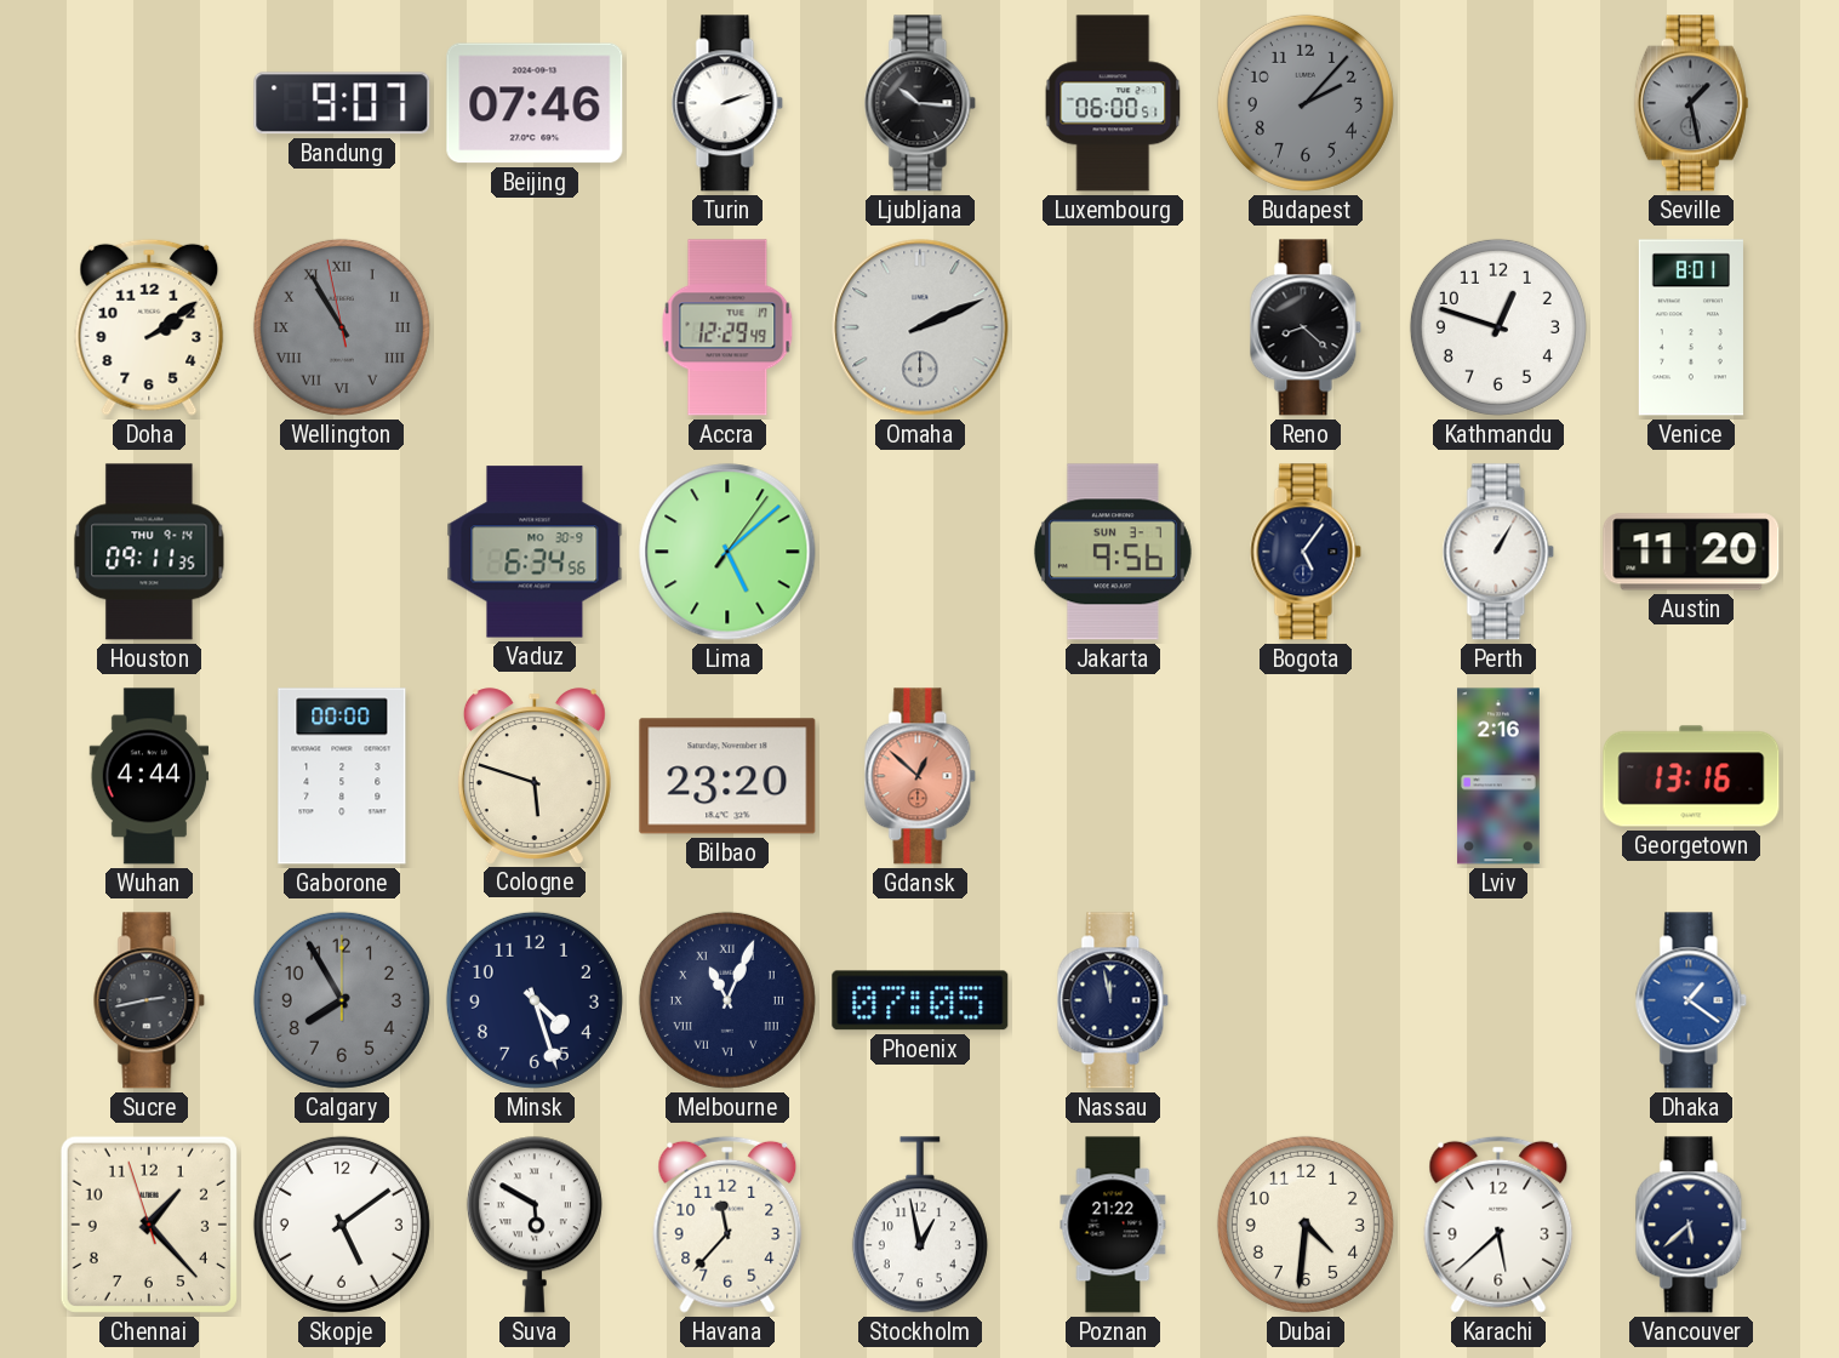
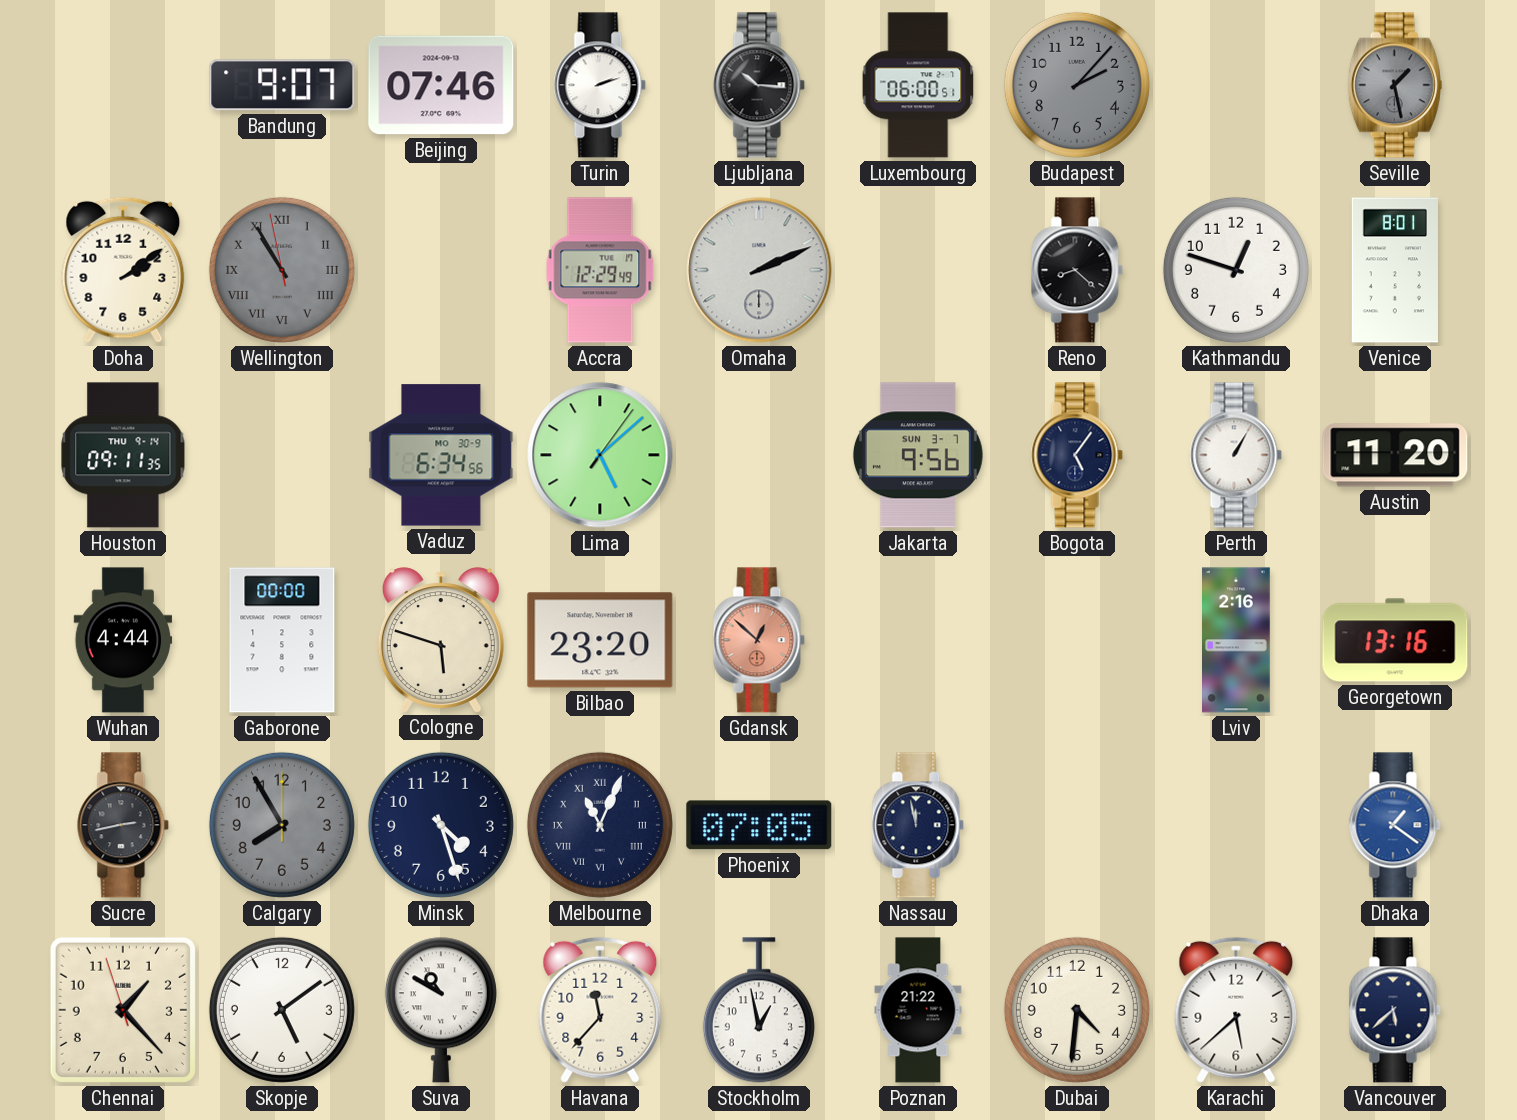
Suva: 5:50 -> 10:50
